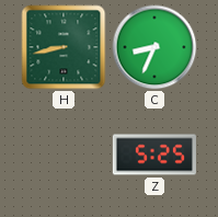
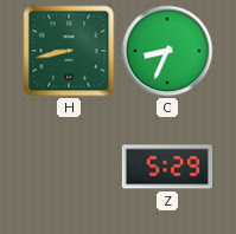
Z: 5:25 -> 5:29
